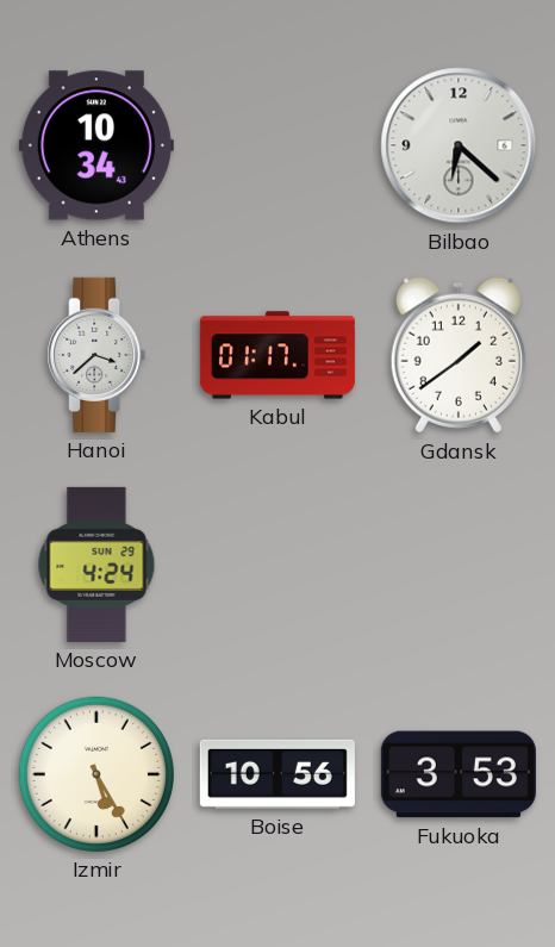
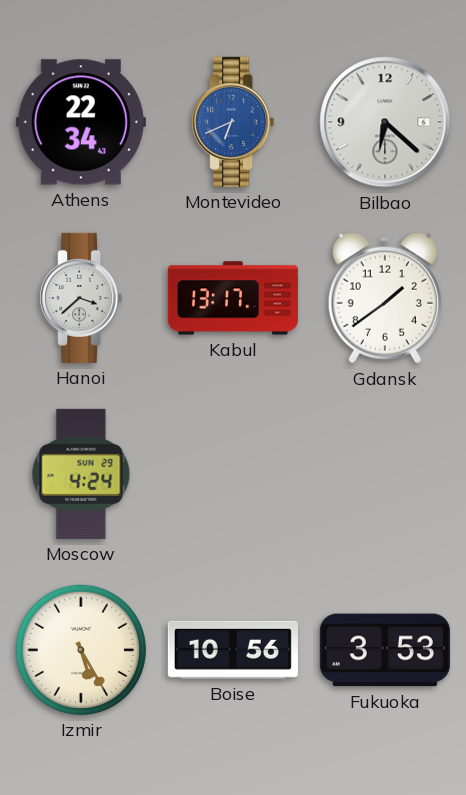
Athens: 10:34 -> 22:34
Montevideo: none -> 6:41
Kabul: 01:17 -> 13:17
